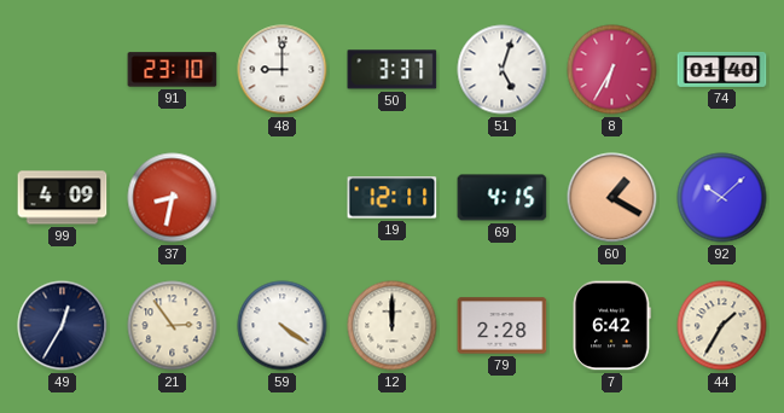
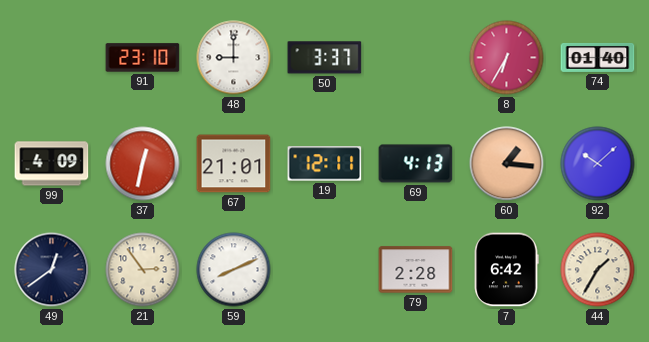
51: 5:03 -> none
37: 8:32 -> 12:32
67: none -> 21:01
69: 4:15 -> 4:13
60: 1:20 -> 1:16
49: 12:35 -> 12:39
59: 4:21 -> 8:11
12: 12:00 -> none
